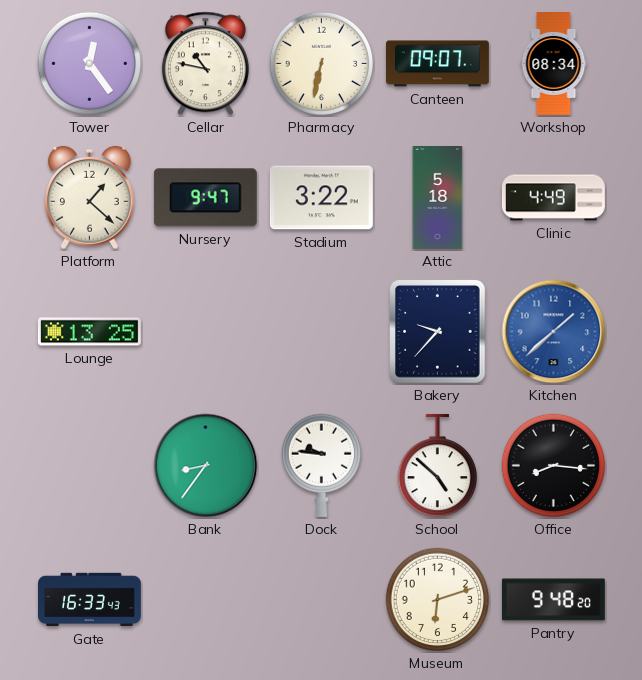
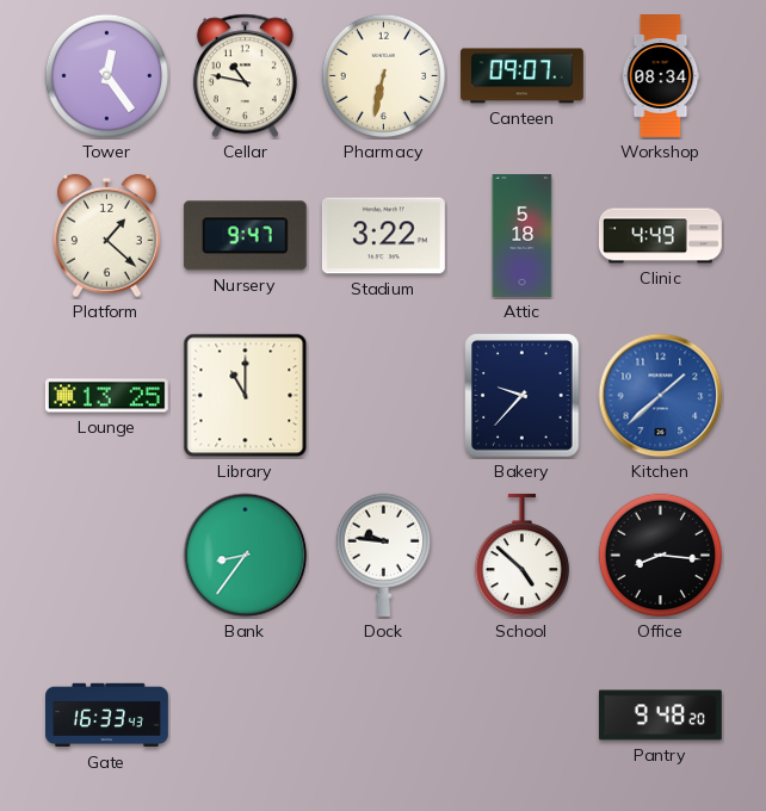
Library: none -> 11:00
Museum: 6:12 -> none
